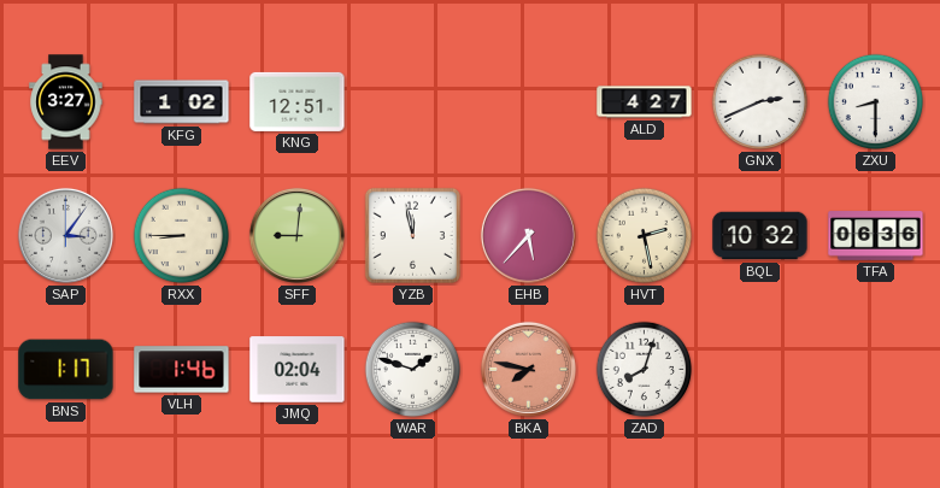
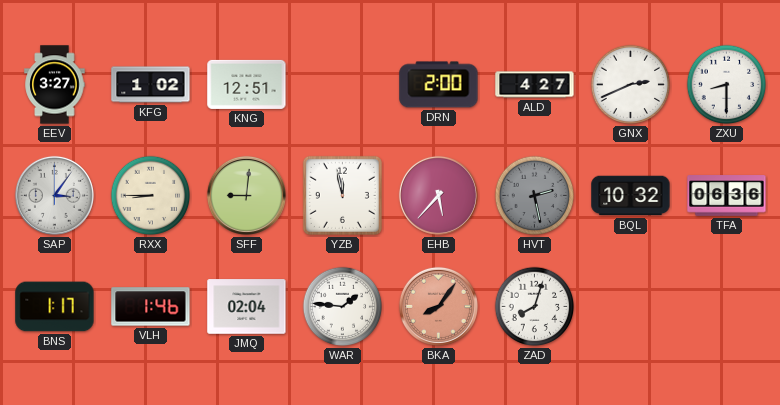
DRN: none -> 2:00
HVT dial: cream -> grey
WAR: 1:48 -> 1:46
BKA: 7:47 -> 8:06
